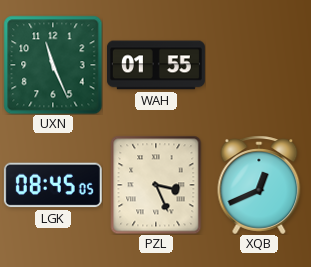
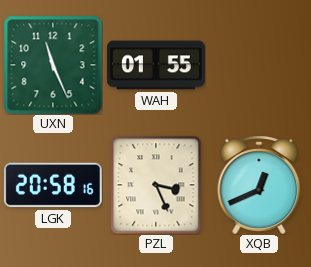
LGK: 08:45 -> 20:58
